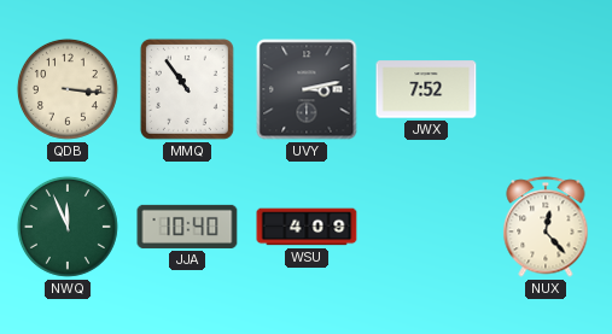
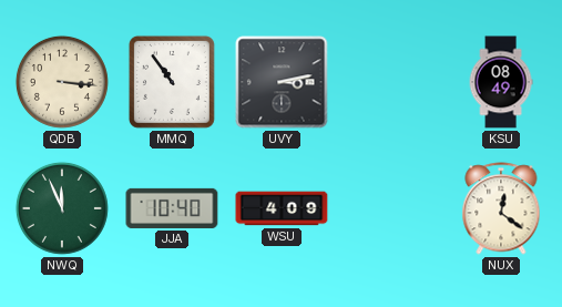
JWX: 7:52 -> none
KSU: none -> 08:49
NUX: 12:23 -> 12:21
